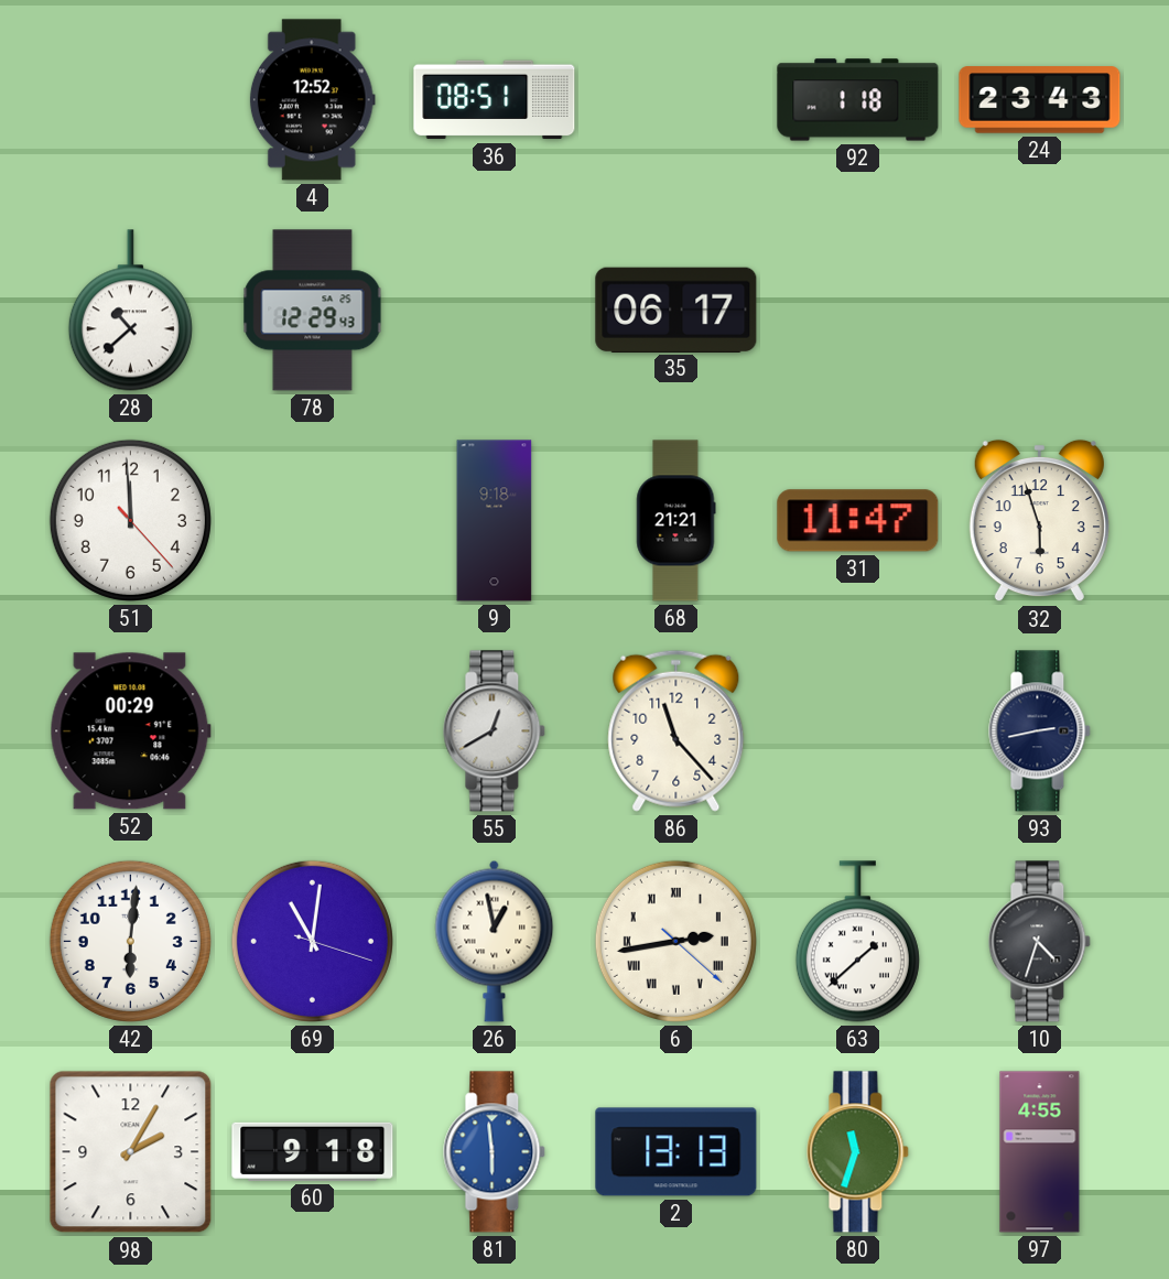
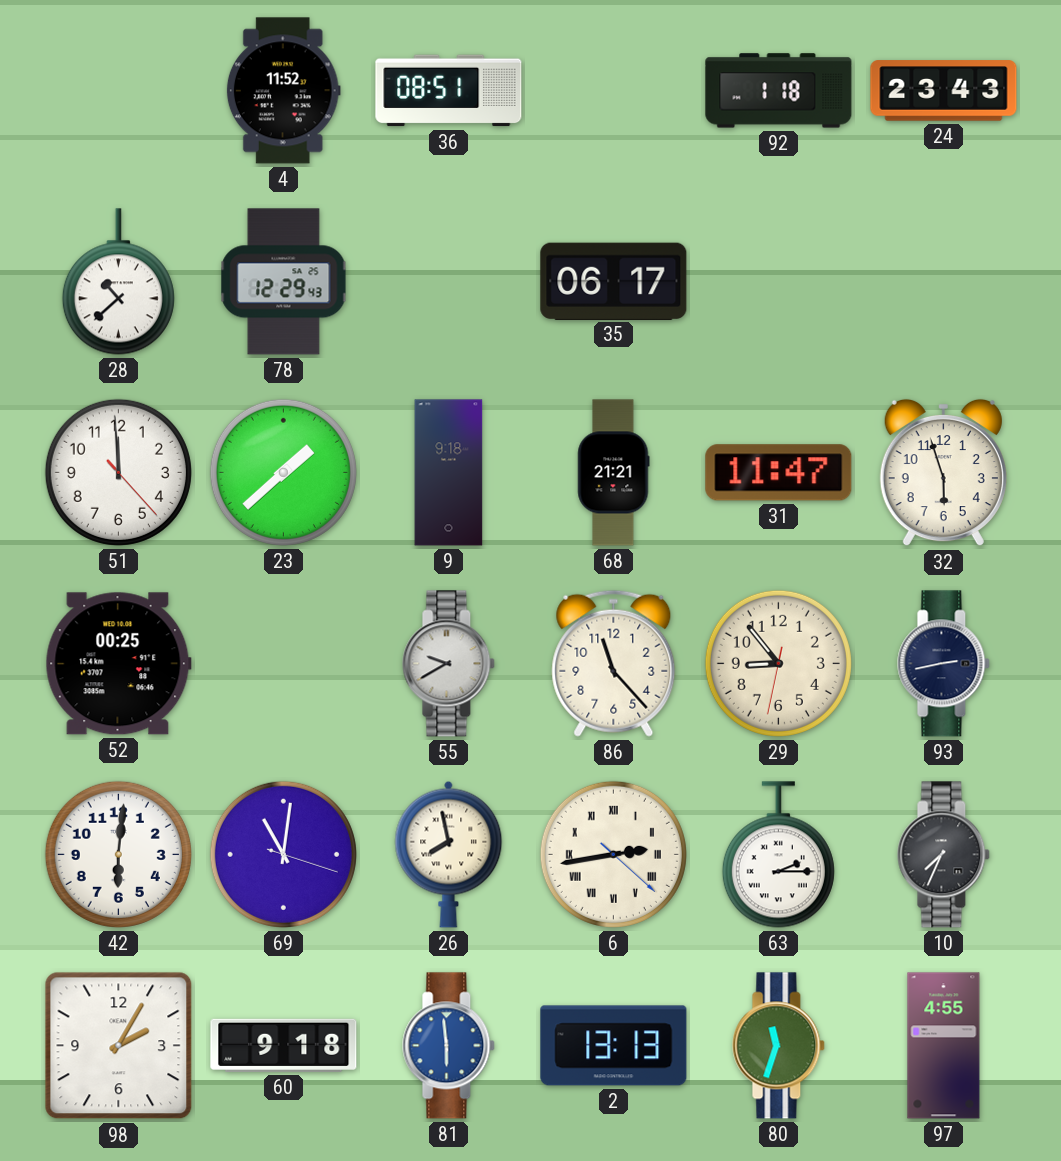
4: 12:52 -> 11:52
23: none -> 1:38
52: 00:29 -> 00:25
55: 12:40 -> 9:40
29: none -> 8:53
26: 12:58 -> 7:58
63: 1:38 -> 2:15
10: 4:33 -> 7:34
